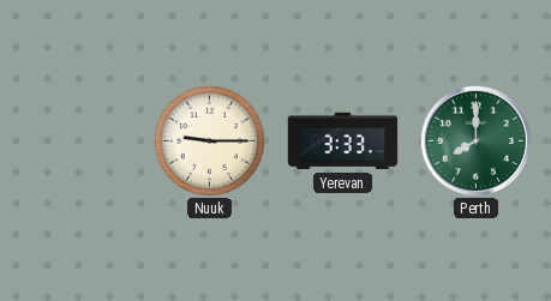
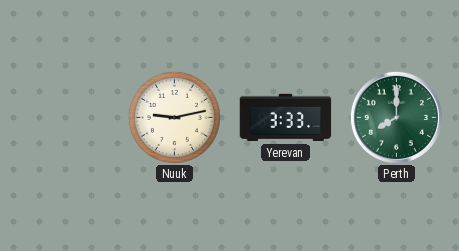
Nuuk: 9:15 -> 9:13
